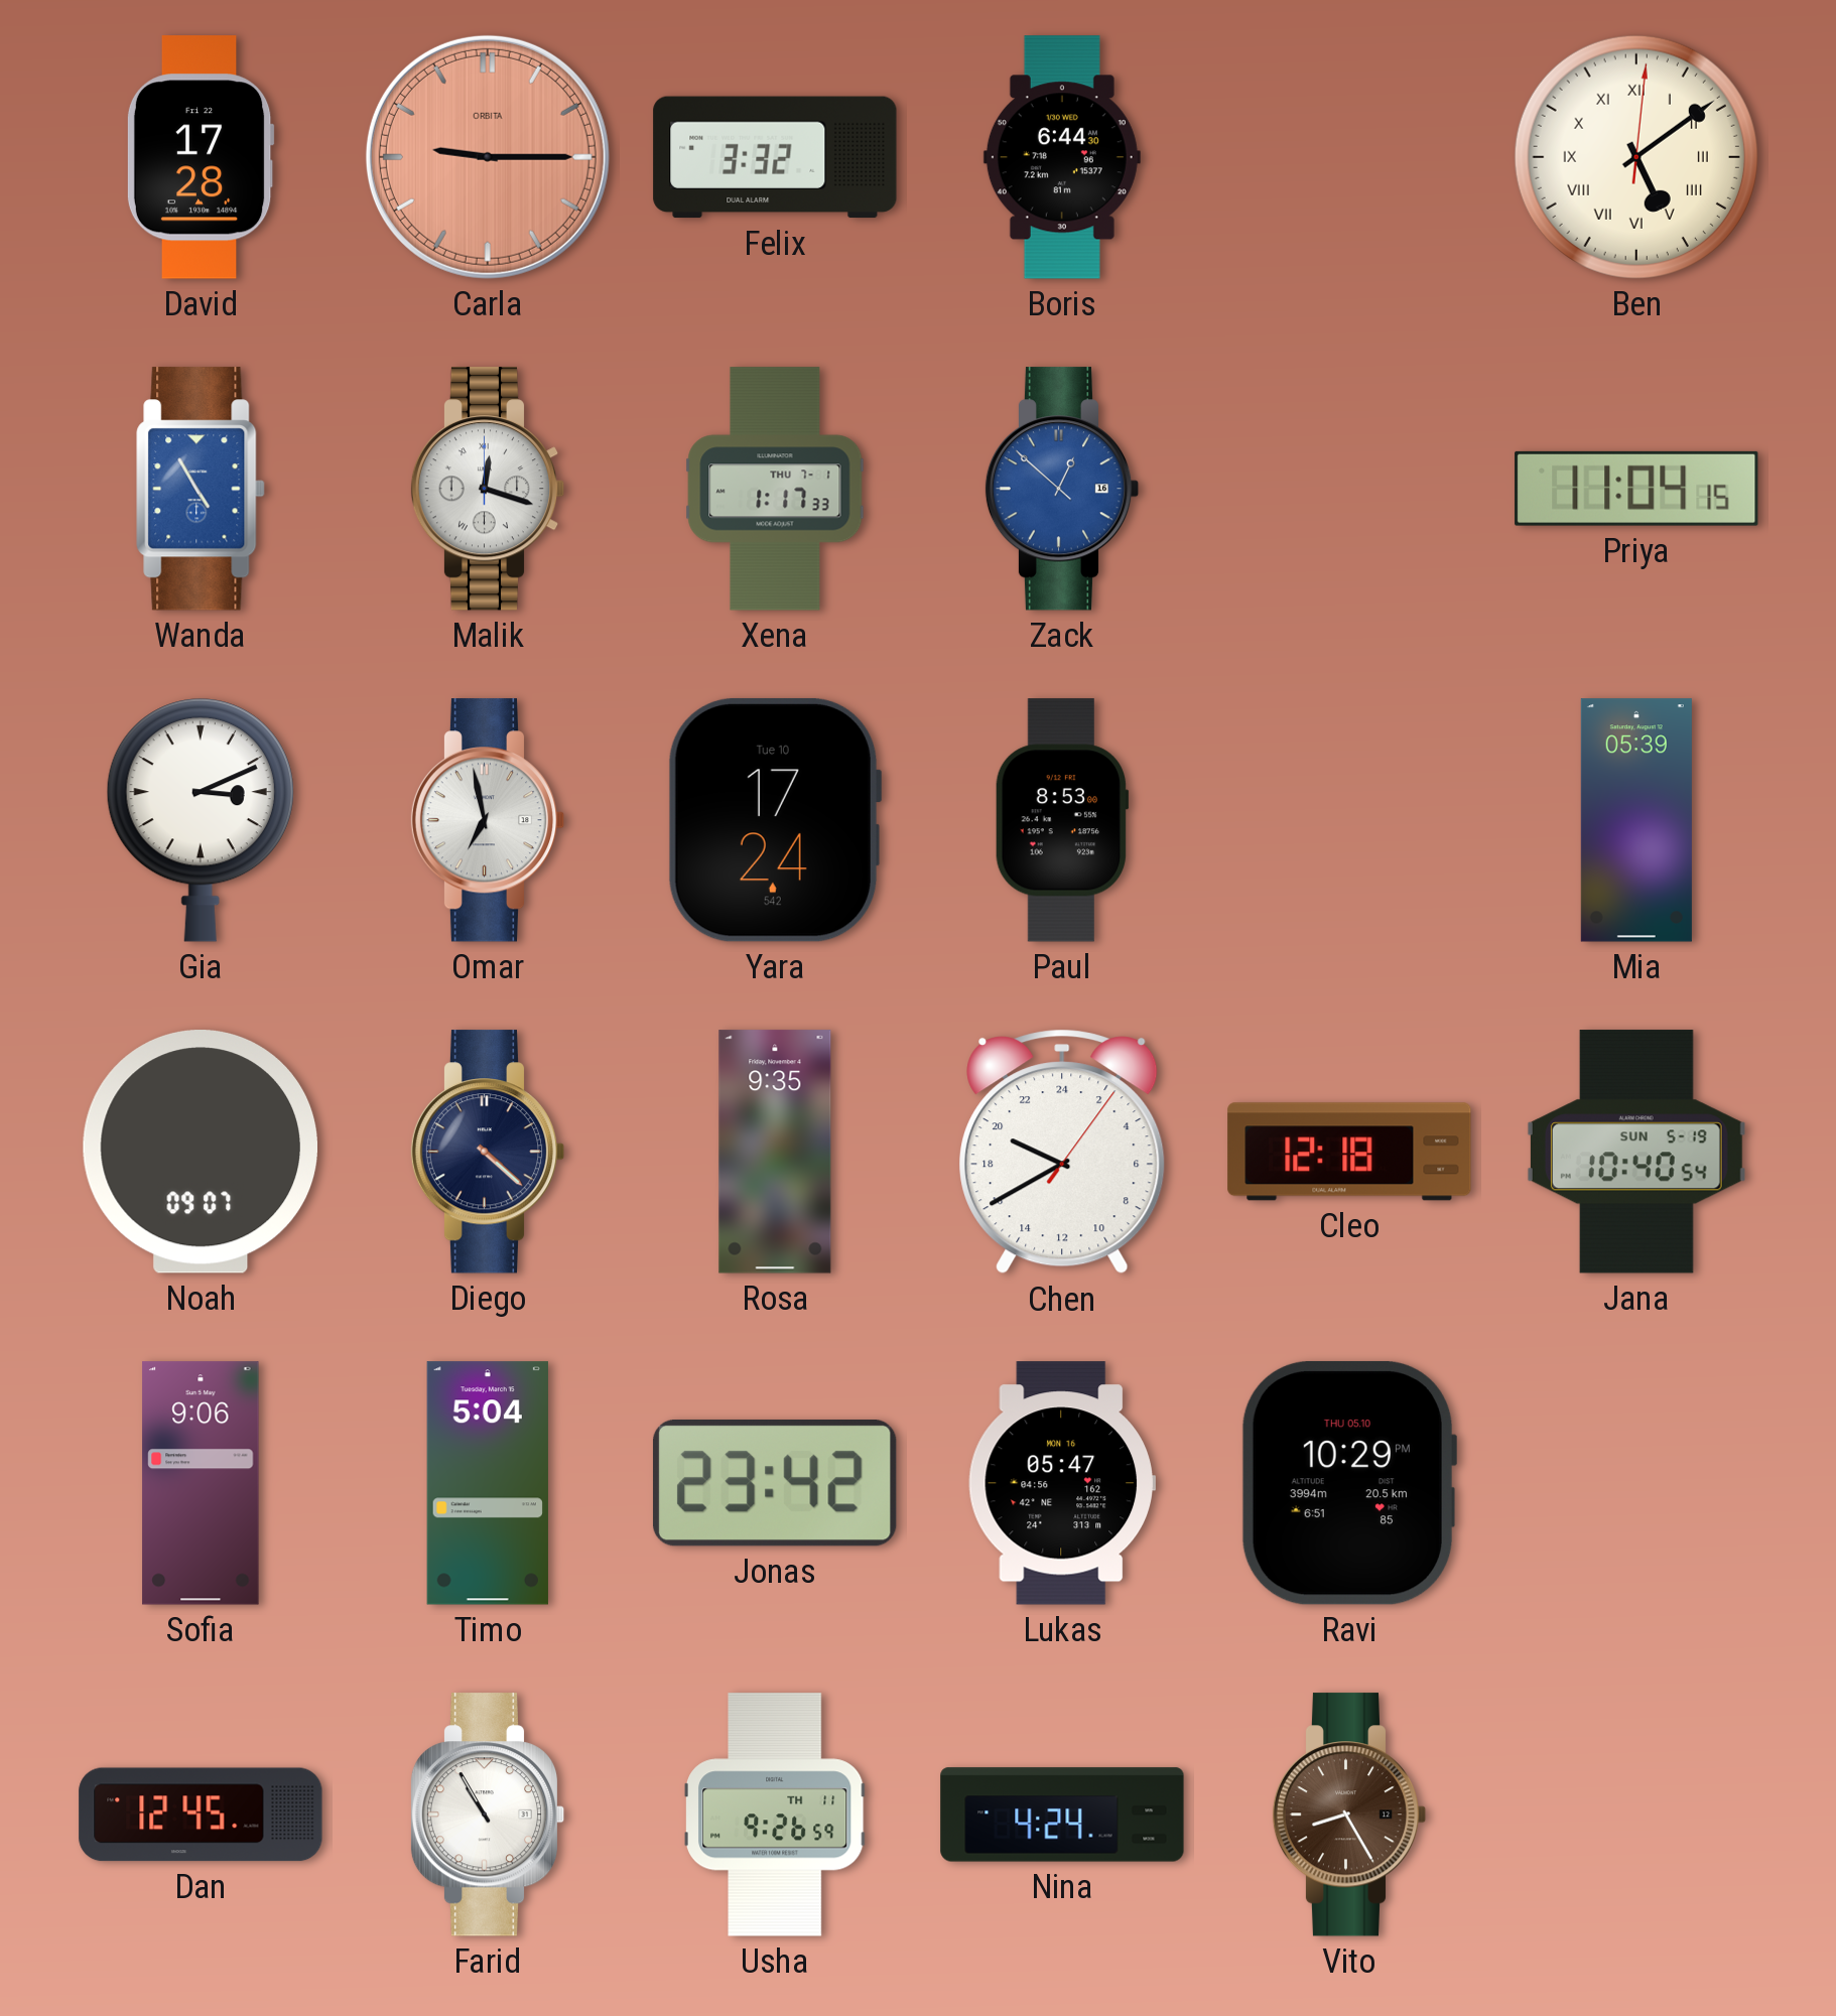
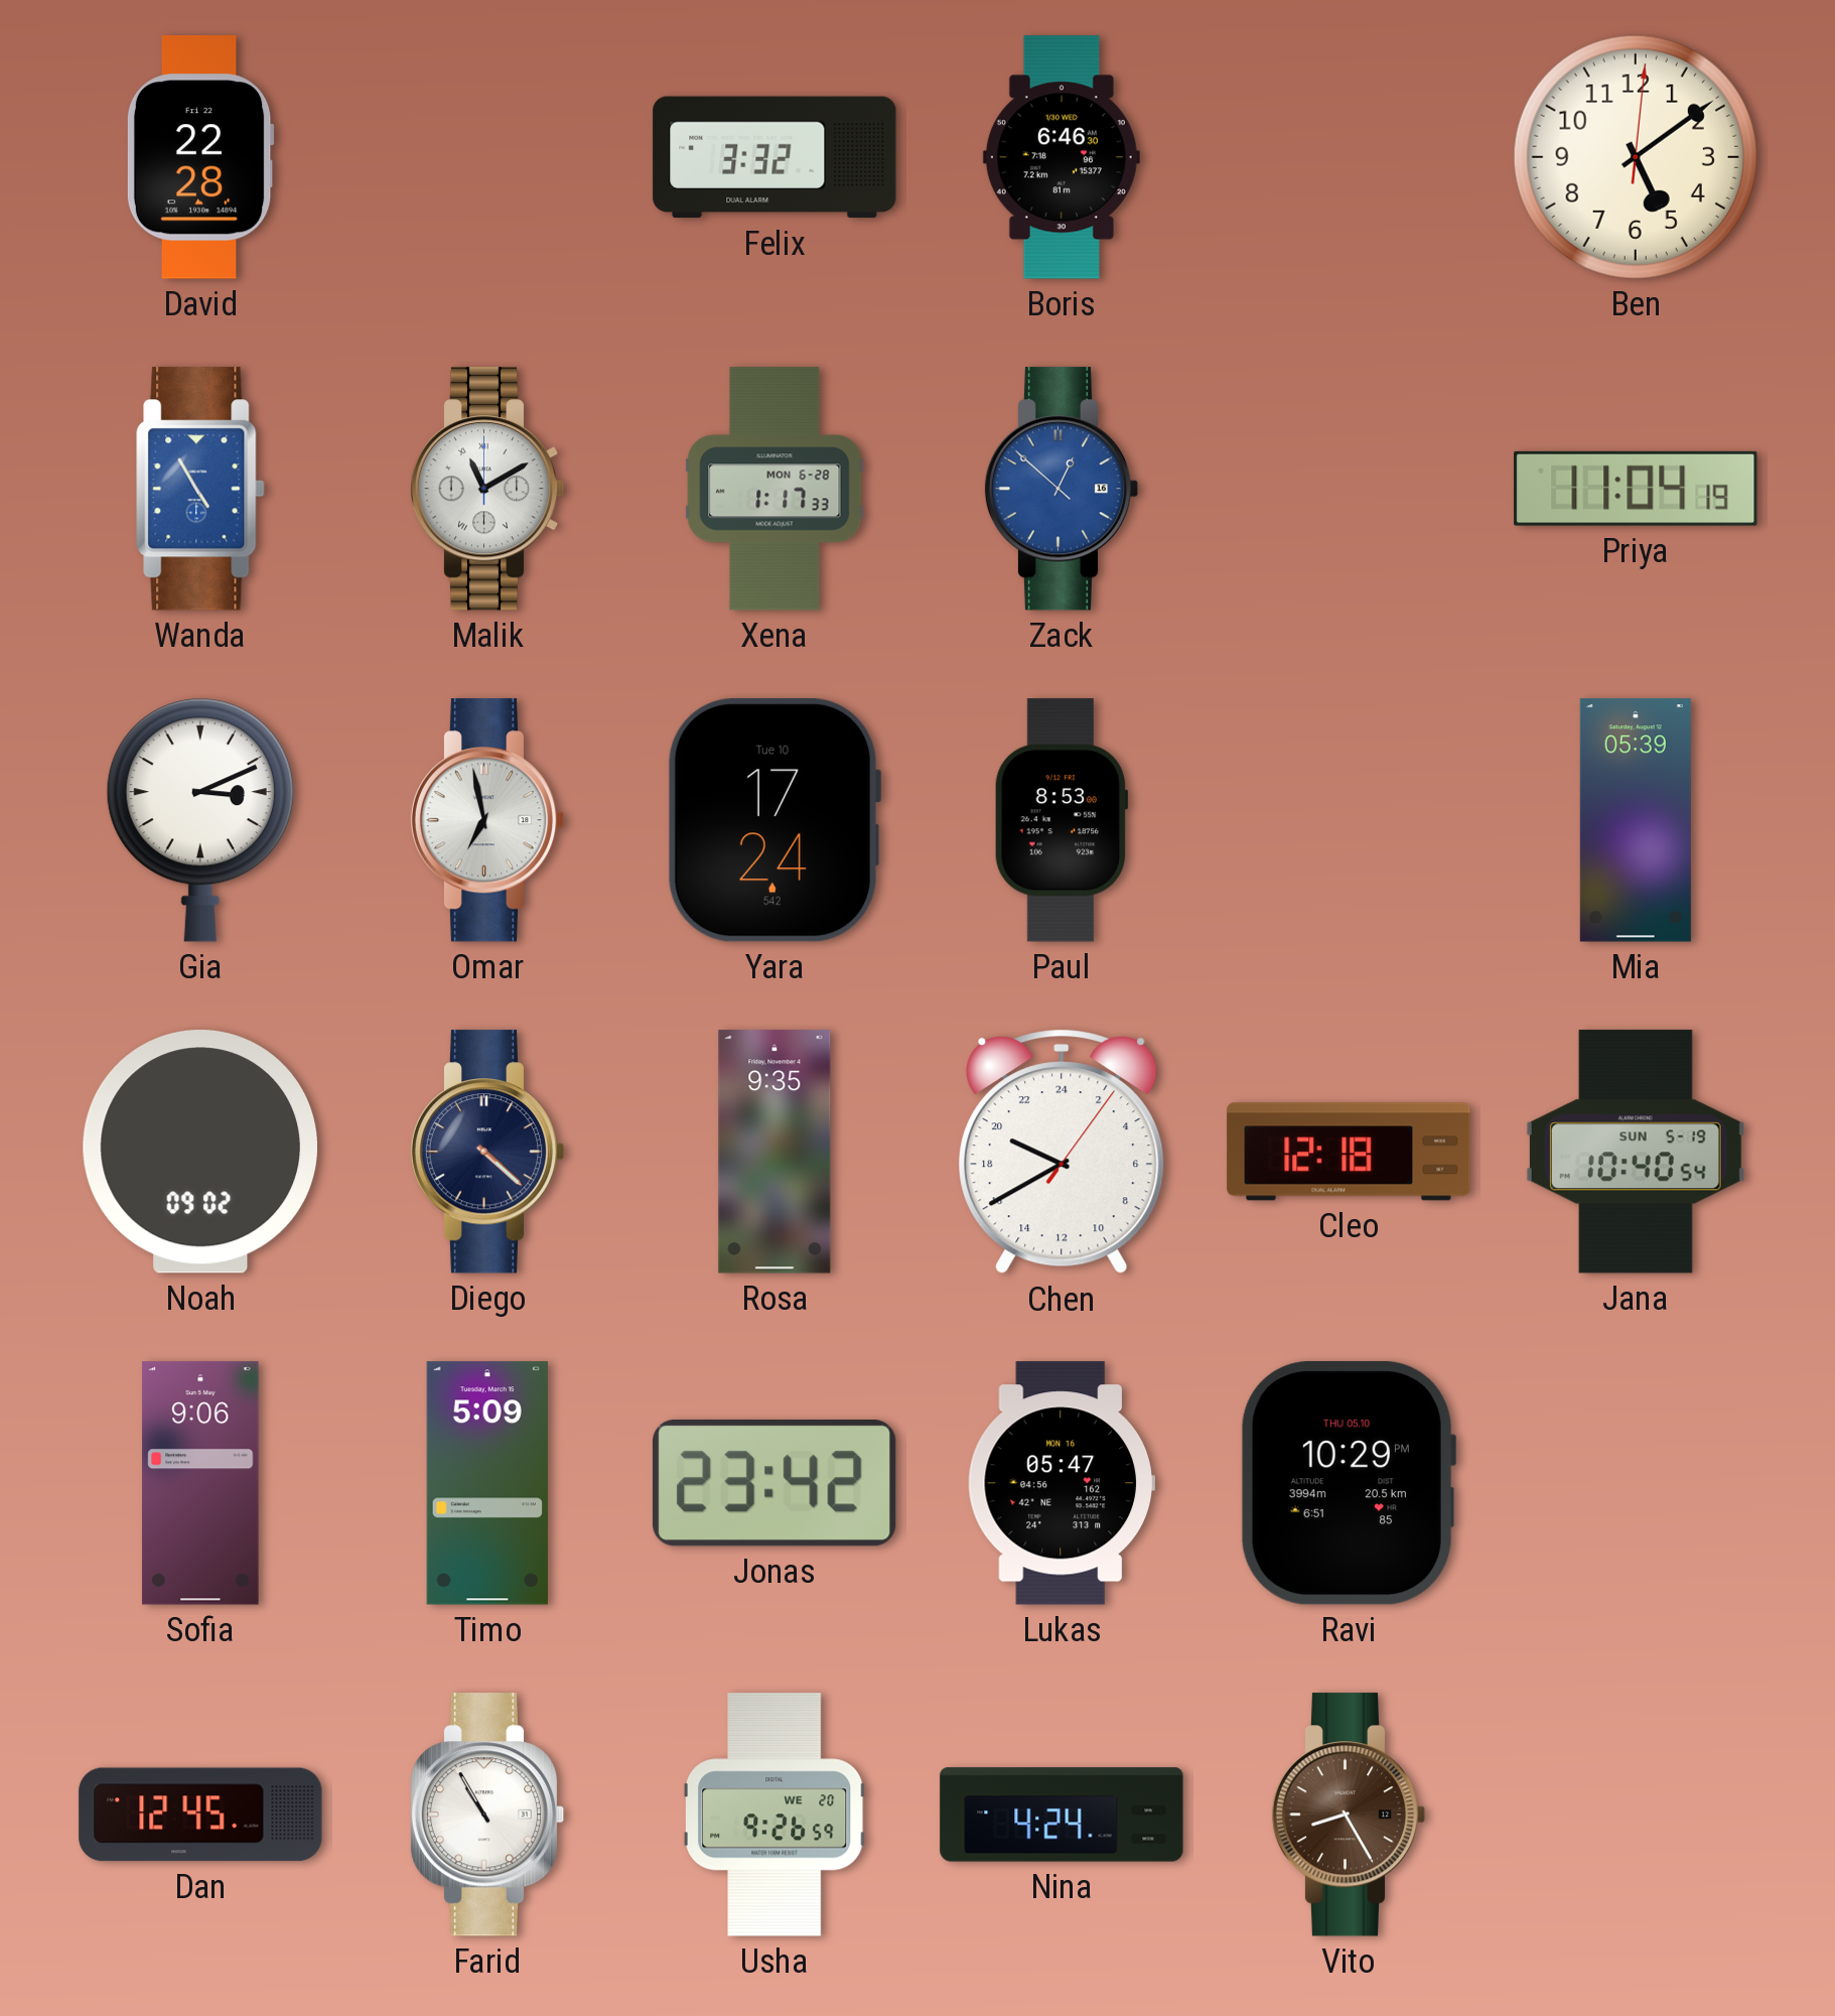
David: 17:28 -> 22:28
Carla: 9:15 -> none
Boris: 6:44 -> 6:46
Ben numerals: Roman -> Arabic
Malik: 12:18 -> 11:10
Xena date: THU 7-1 -> MON 6-28
Priya: 11:04:15 -> 11:04:19
Noah: 09:07 -> 09:02
Timo: 5:04 -> 5:09
Usha date: TH 11 -> WE 20
